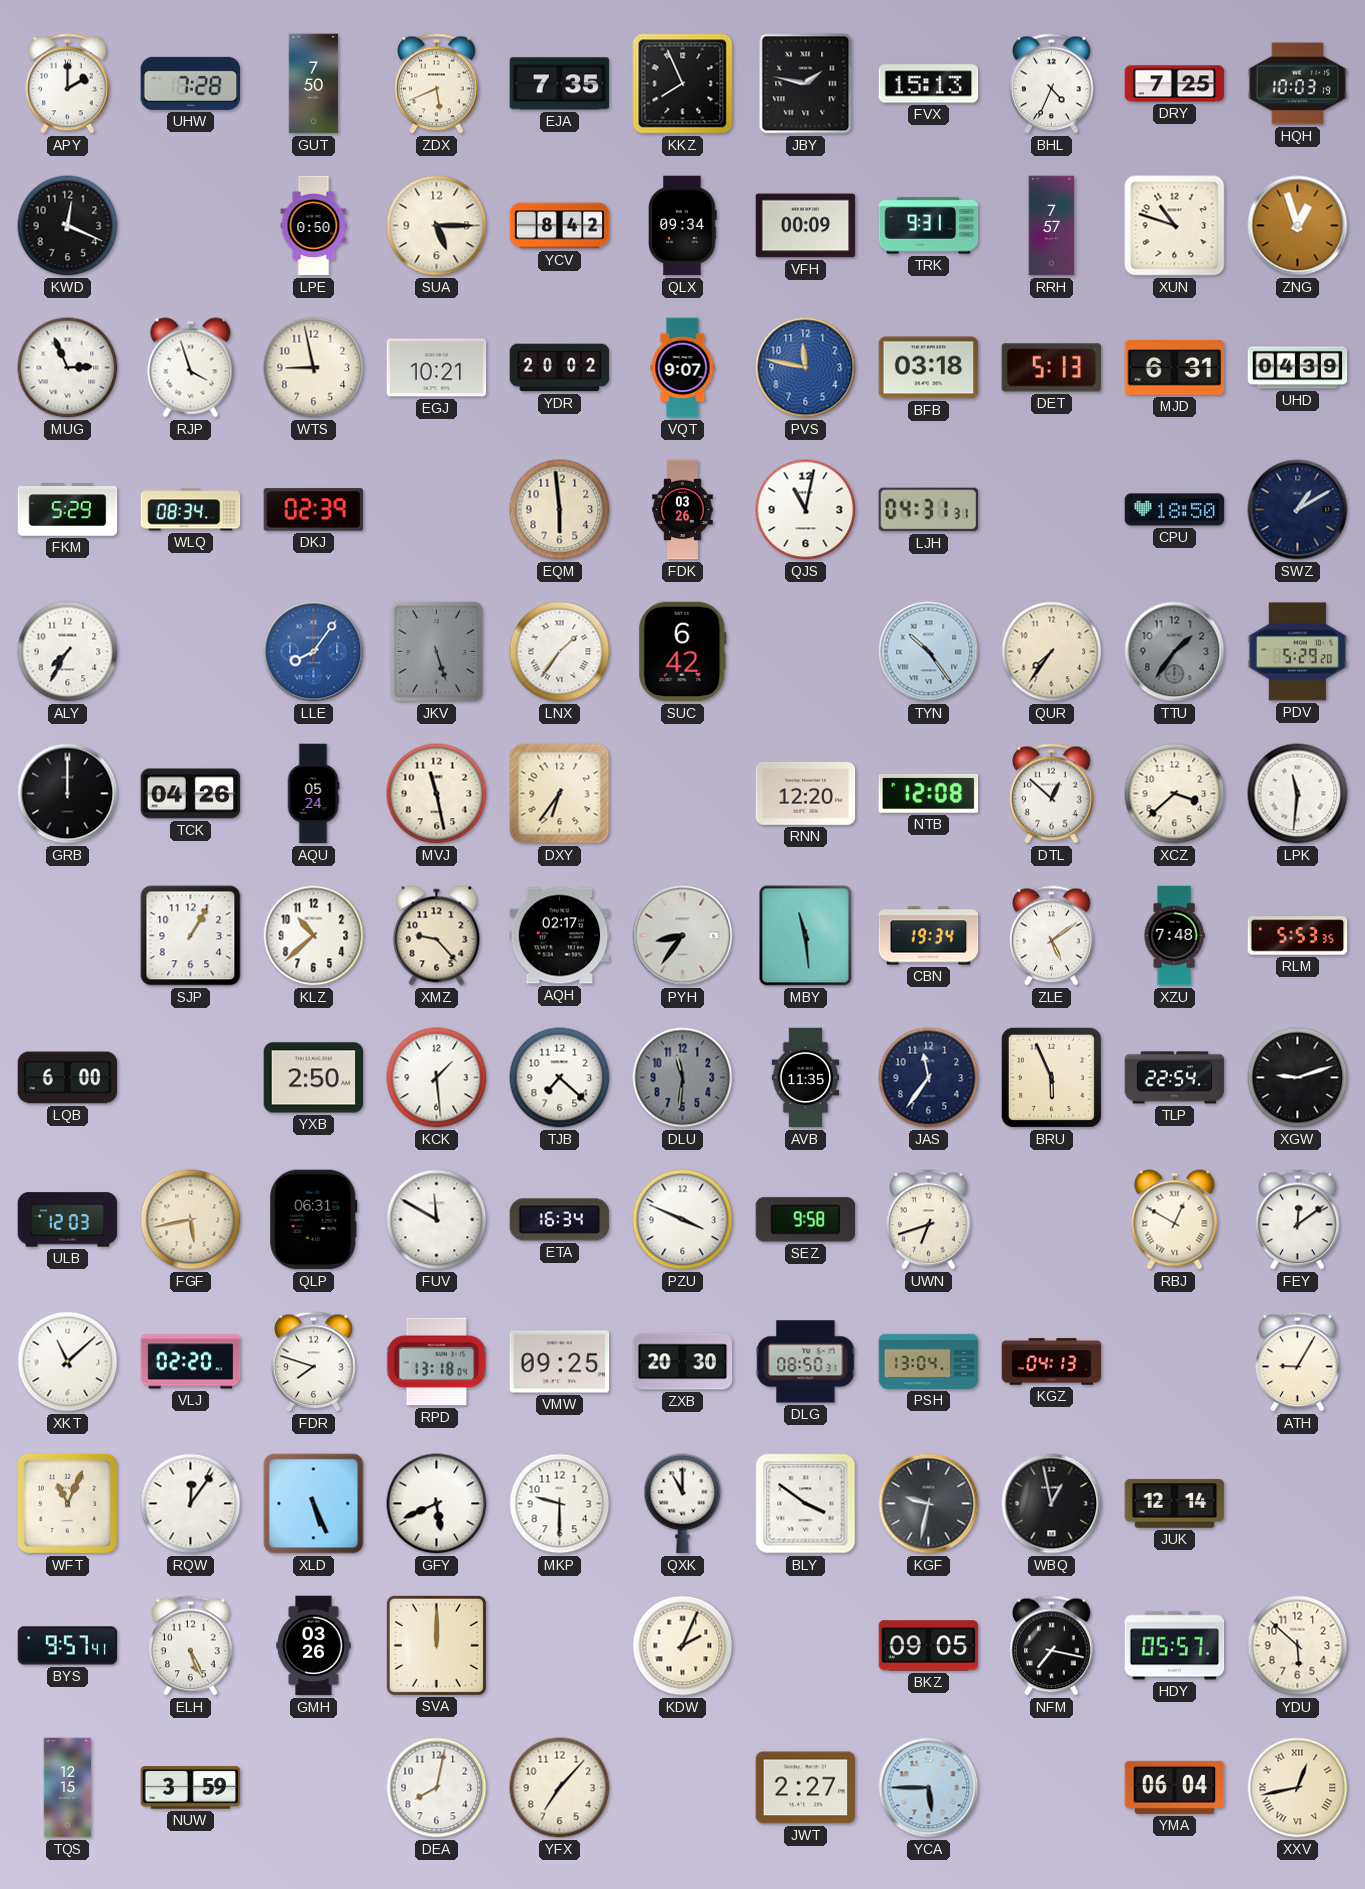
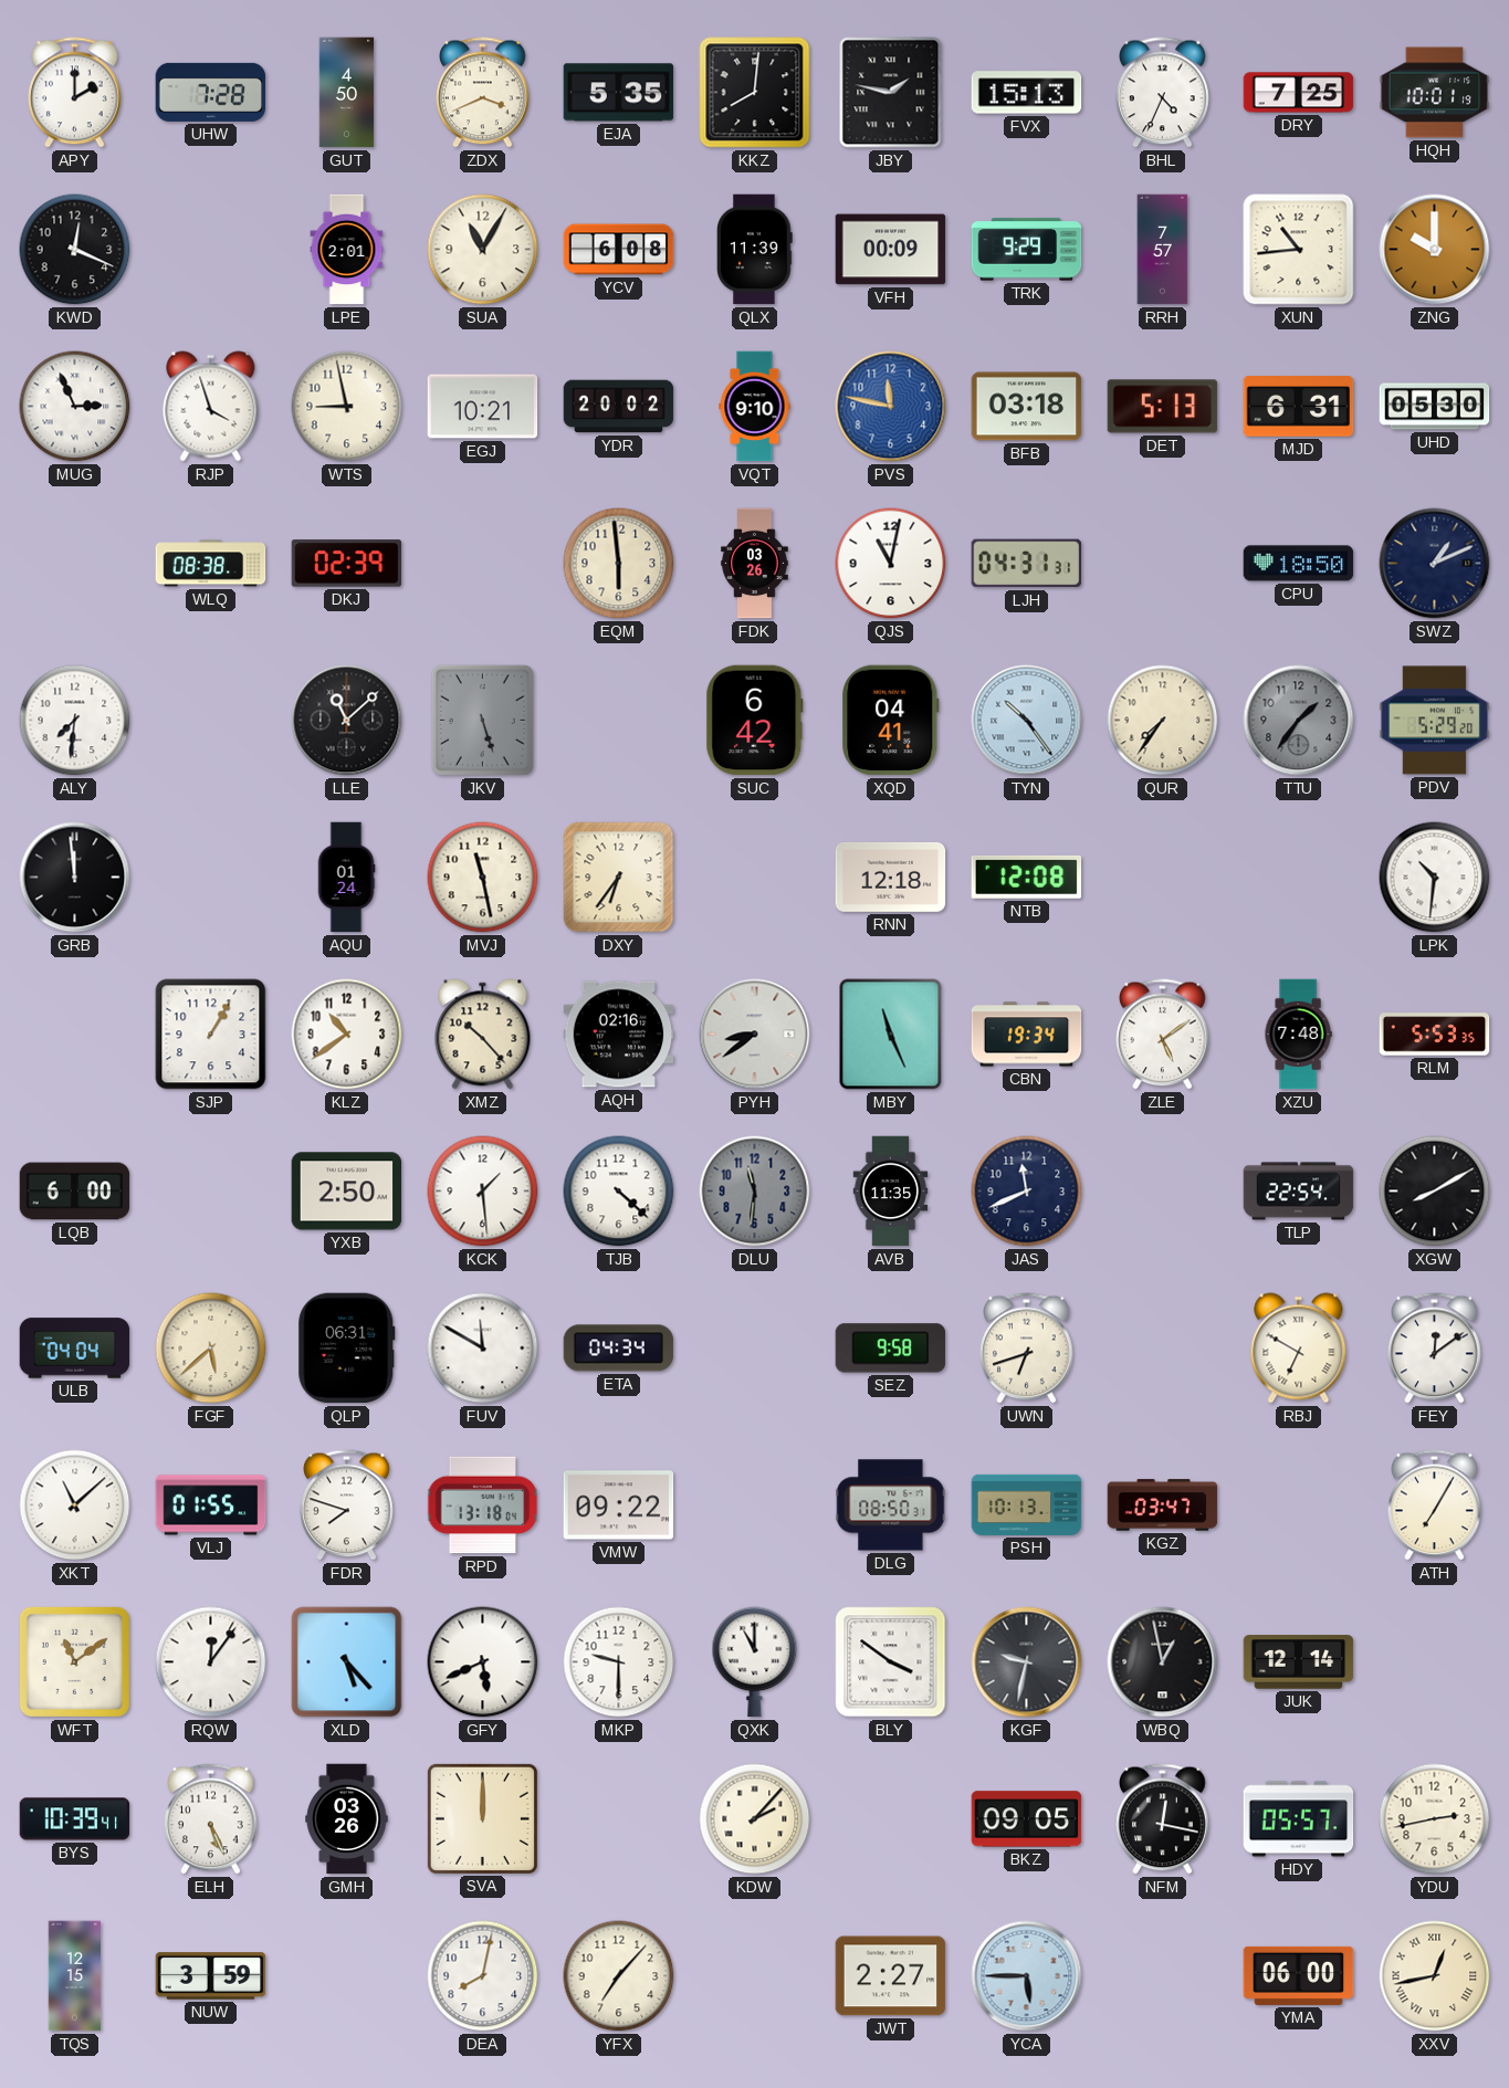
GUT: 7:50 -> 4:50
ZDX: 5:41 -> 3:41
EJA: 7:35 -> 5:35
KKZ: 7:56 -> 8:01
HQH: 10:03 -> 10:01
LPE: 0:50 -> 2:01
SUA: 5:15 -> 11:05
YCV: 8:42 -> 6:08
QLX: 09:34 -> 11:39
TRK: 9:31 -> 9:29
XUN: 10:48 -> 10:44
ZNG: 12:57 -> 10:00
VQT: 9:07 -> 9:10
UHD: 04:39 -> 05:30
FKM: 5:29 -> none
WLQ: 08:34 -> 08:38
SWZ: 1:10 -> 1:11
ALY: 7:35 -> 7:31
LLE: 8:06 -> 11:08
LLE dial: blue -> black
LNX: 1:36 -> none
XQD: none -> 04:41
GRB: 12:00 -> 11:59
TCK: 04:26 -> none
AQU: 05:24 -> 01:24
RNN: 12:20 -> 12:18
DTL: 12:52 -> none
XCZ: 3:38 -> none
LPK: 11:31 -> 10:31
KLZ: 10:38 -> 10:39
XMZ: 9:23 -> 10:23
AQH: 02:17 -> 02:16
PYH: 8:36 -> 8:39
MBY: 11:29 -> 11:26
TJB: 7:22 -> 4:22
JAS: 11:36 -> 11:41
BRU: 5:56 -> none
XGW: 9:12 -> 8:10
ULB: 12:03 -> 04:04
FGF: 5:43 -> 5:38
ETA: 16:34 -> 04:34
PZU: 3:49 -> none
RBJ: 12:50 -> 6:50
VLJ: 02:20 -> 01:55
VMW: 09:25 -> 09:22
ZXB: 20:30 -> none
PSH: 13:04 -> 10:13
KGZ: 04:13 -> 03:47
ATH: 9:05 -> 7:05
WFT: 11:04 -> 11:09
XLD: 5:26 -> 5:23
BYS: 9:57 -> 10:39
KDW: 2:04 -> 2:07
NFM: 7:17 -> 12:17
YDU: 5:52 -> 2:43
YMA: 06:04 -> 06:00
